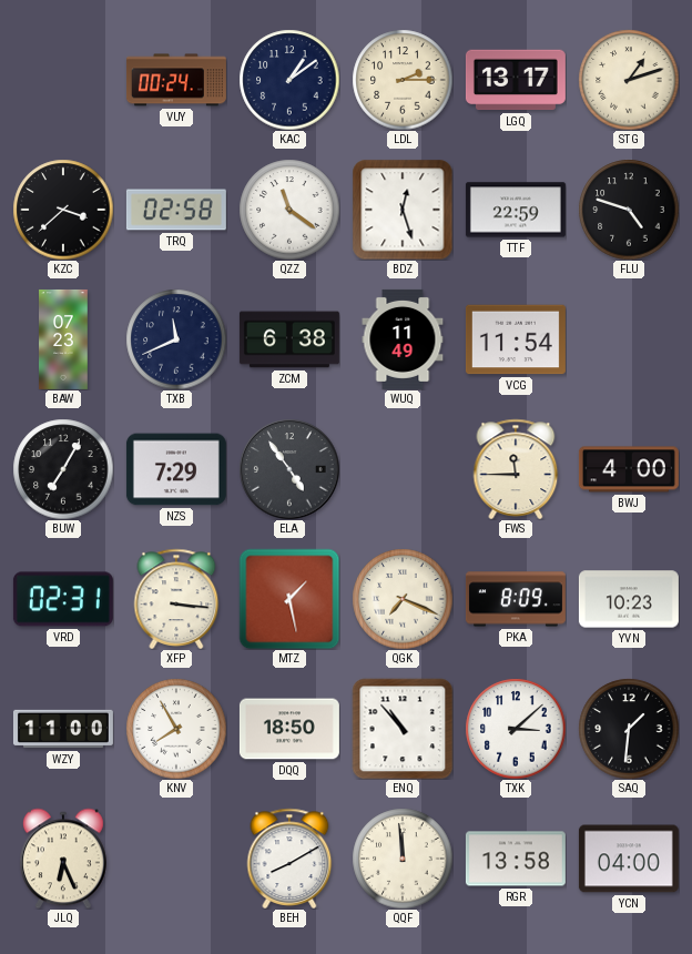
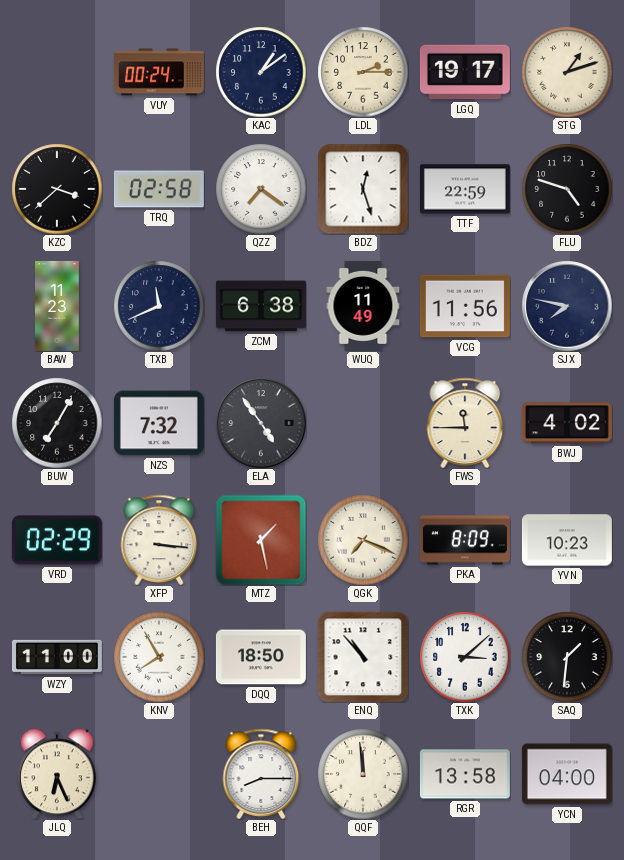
LGQ: 13:17 -> 19:17
QZZ: 11:21 -> 7:21
BAW: 07:23 -> 11:23
VCG: 11:54 -> 11:56
SJX: none -> 7:47
NZS: 7:29 -> 7:32
BWJ: 4:00 -> 4:02
VRD: 02:31 -> 02:29
BEH: 8:10 -> 8:15
